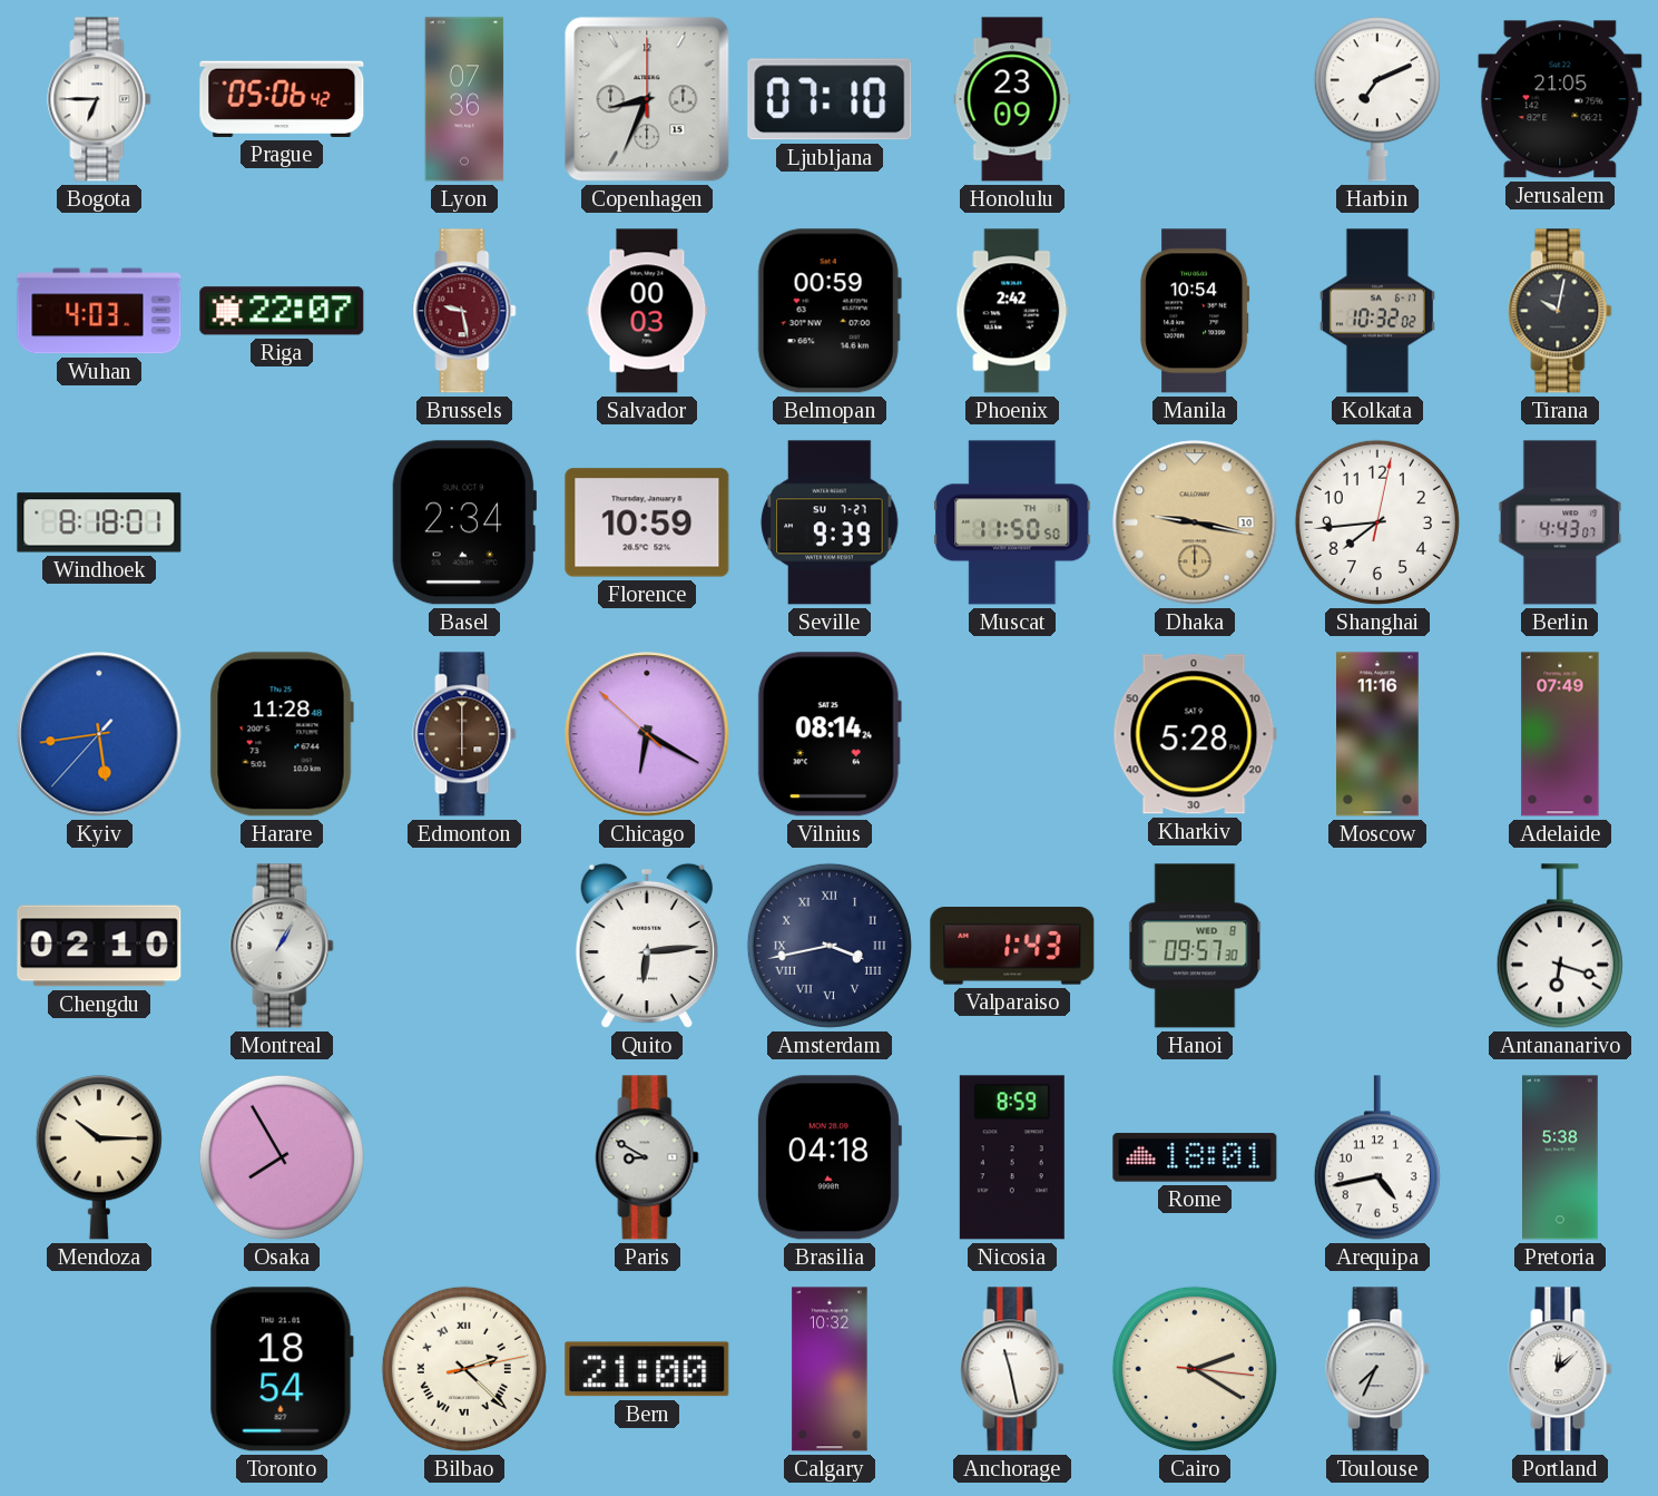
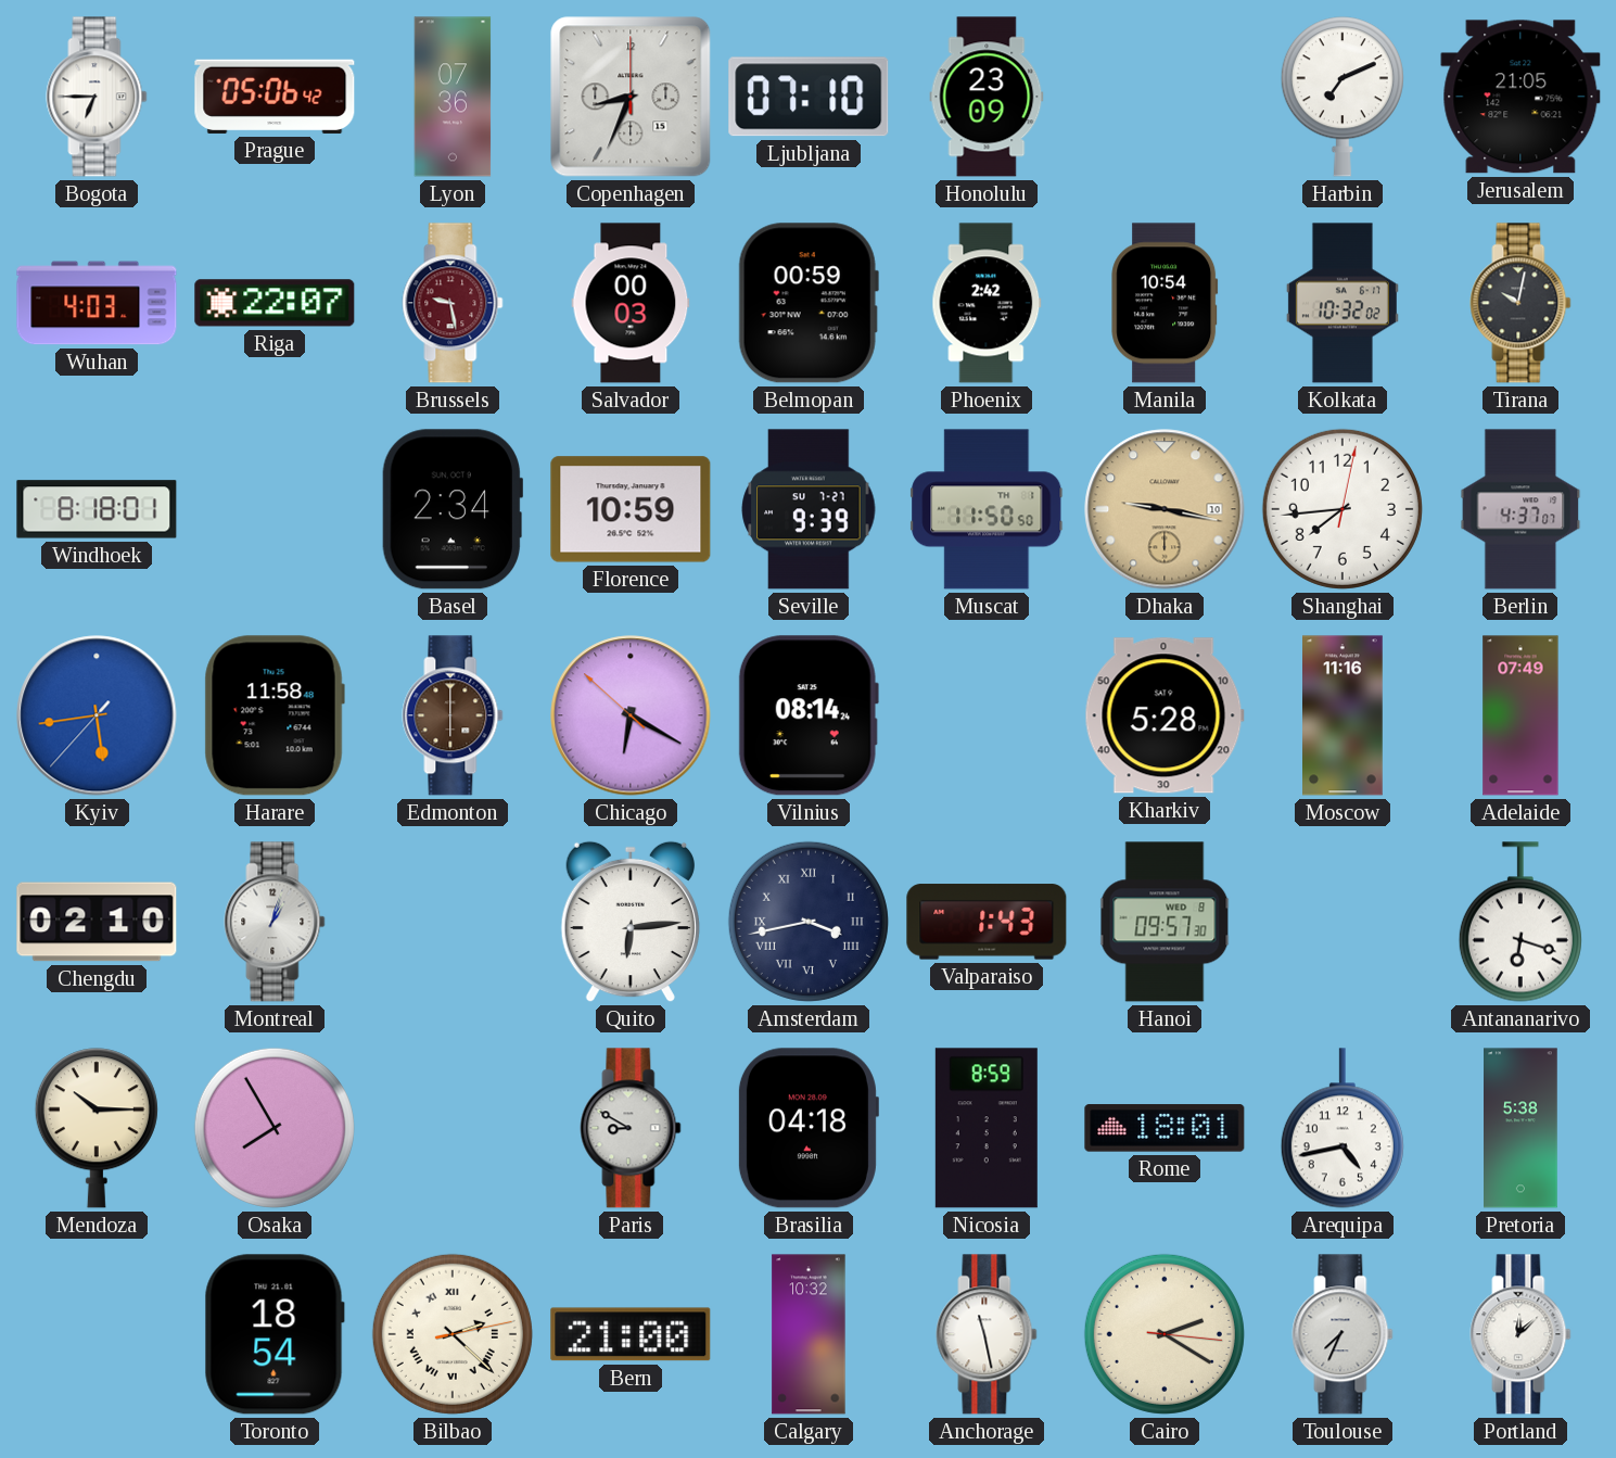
Berlin: 4:43 -> 4:37
Harare: 11:28 -> 11:58
Montreal: 1:05 -> 1:03
